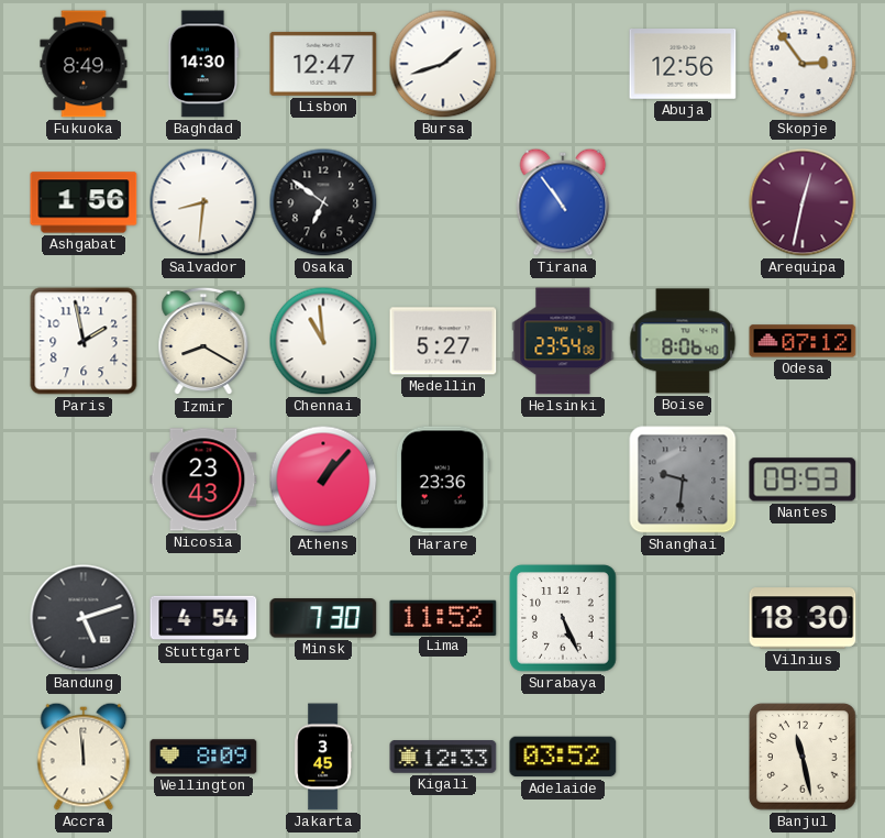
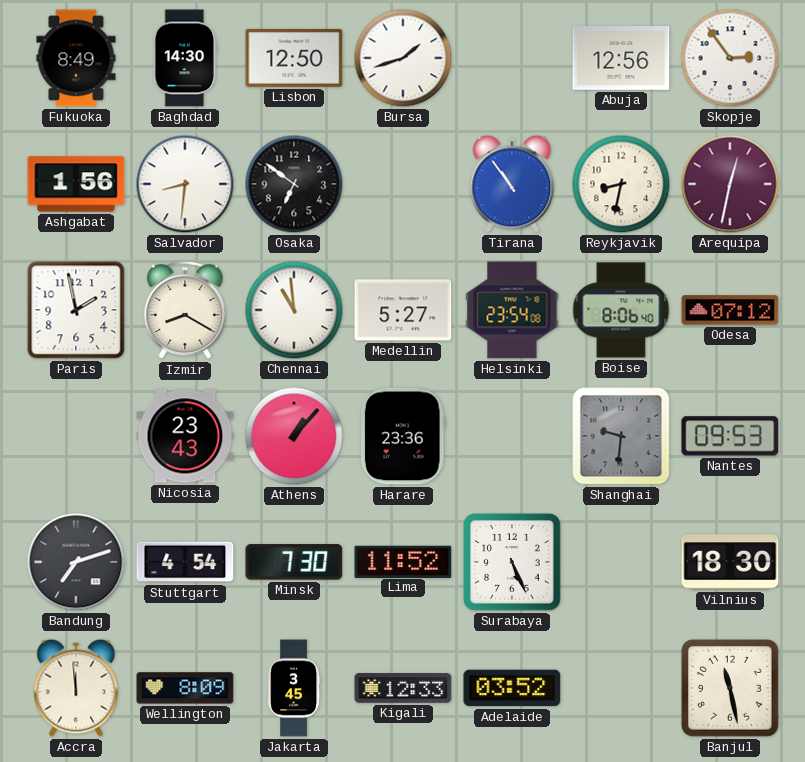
Lisbon: 12:47 -> 12:50
Reykjavik: none -> 8:32
Bandung: 5:12 -> 7:12
